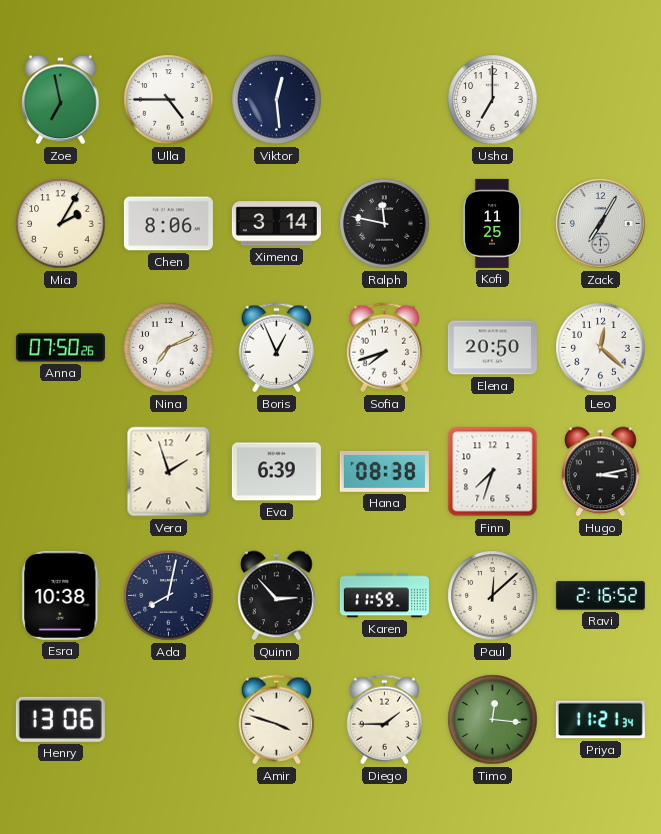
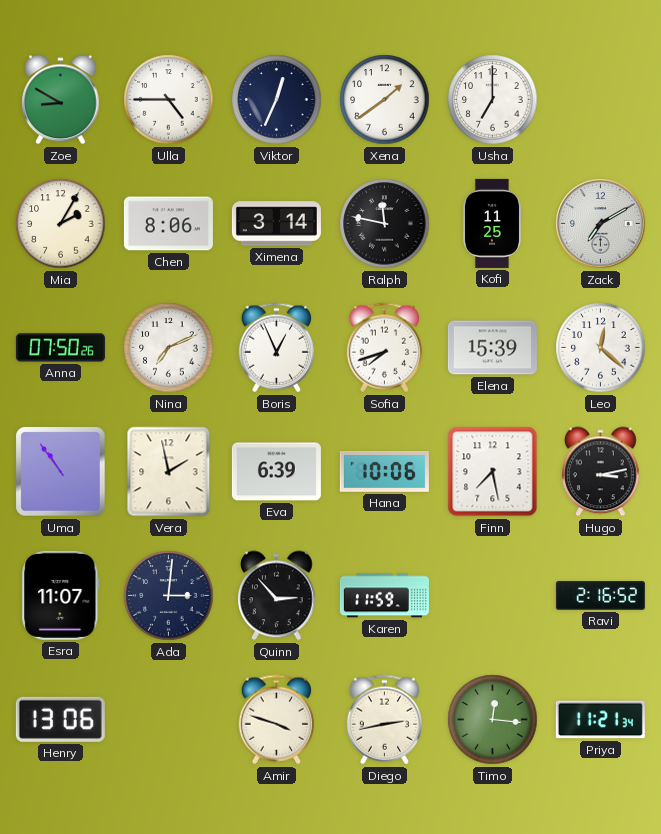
Zoe: 6:58 -> 8:50
Viktor: 12:29 -> 12:34
Xena: none -> 1:39
Zack: 7:05 -> 7:10
Elena: 20:50 -> 15:39
Uma: none -> 10:54
Vera: 1:57 -> 1:58
Hana: 08:38 -> 10:06
Finn: 7:33 -> 7:28
Esra: 10:38 -> 11:07
Ada: 8:02 -> 3:01
Paul: 12:08 -> none
Diego: 1:45 -> 2:43
